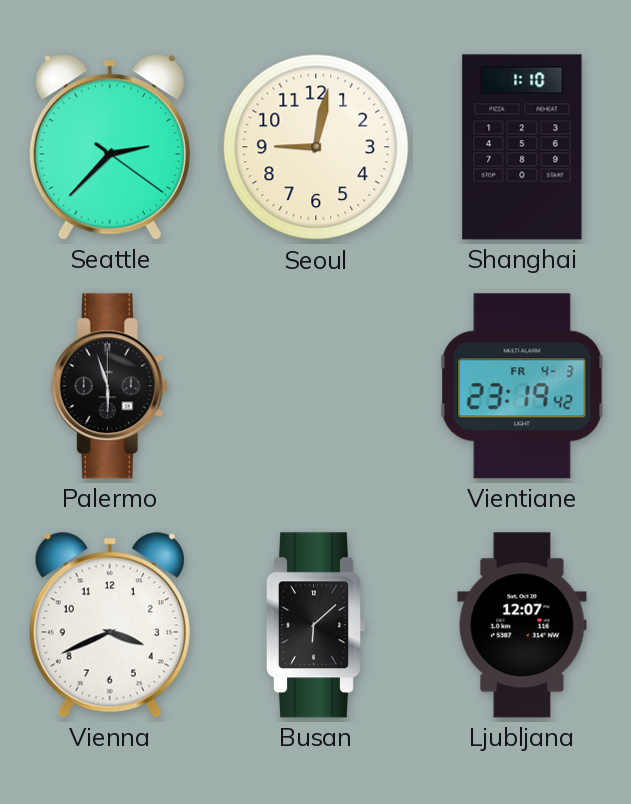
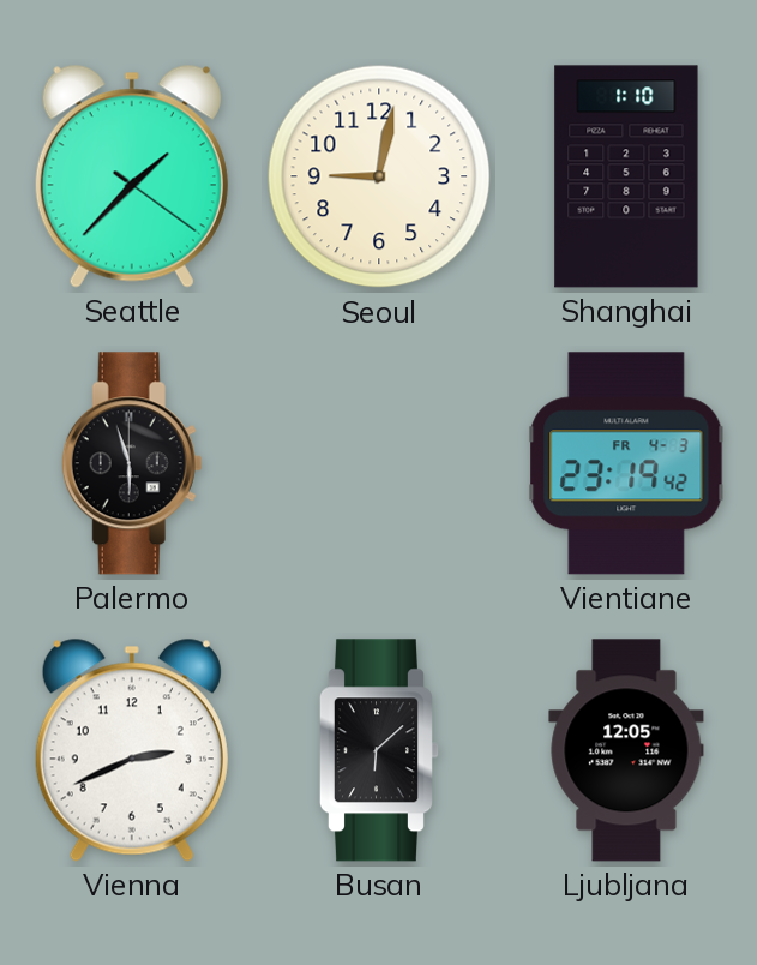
Seattle: 2:37 -> 1:37
Vienna: 3:41 -> 2:41
Ljubljana: 12:07 -> 12:05
